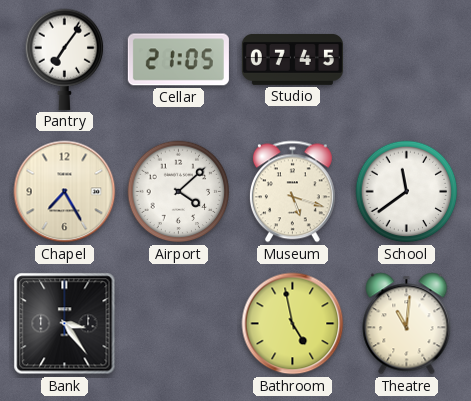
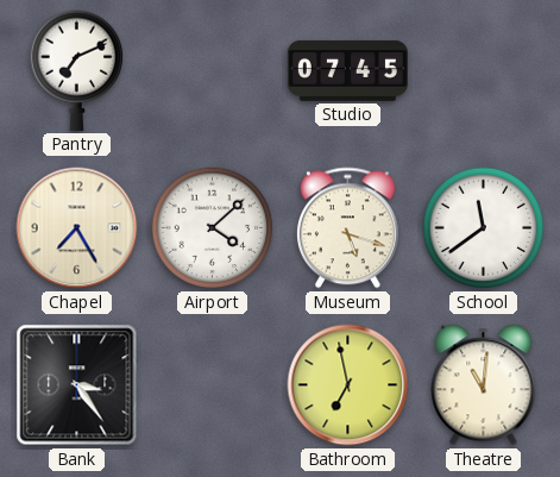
Pantry: 7:06 -> 7:11
Cellar: 21:05 -> none
Bathroom: 4:58 -> 6:58
